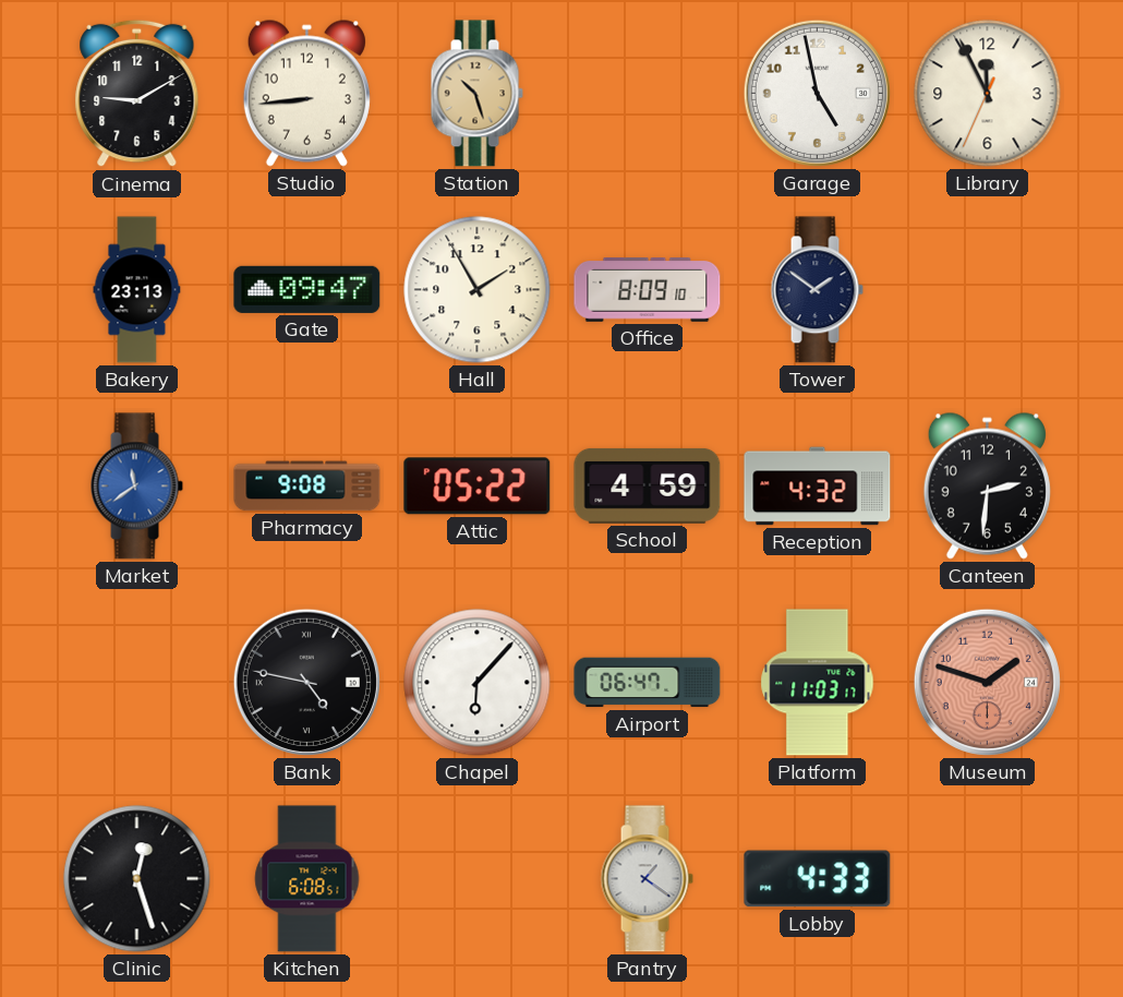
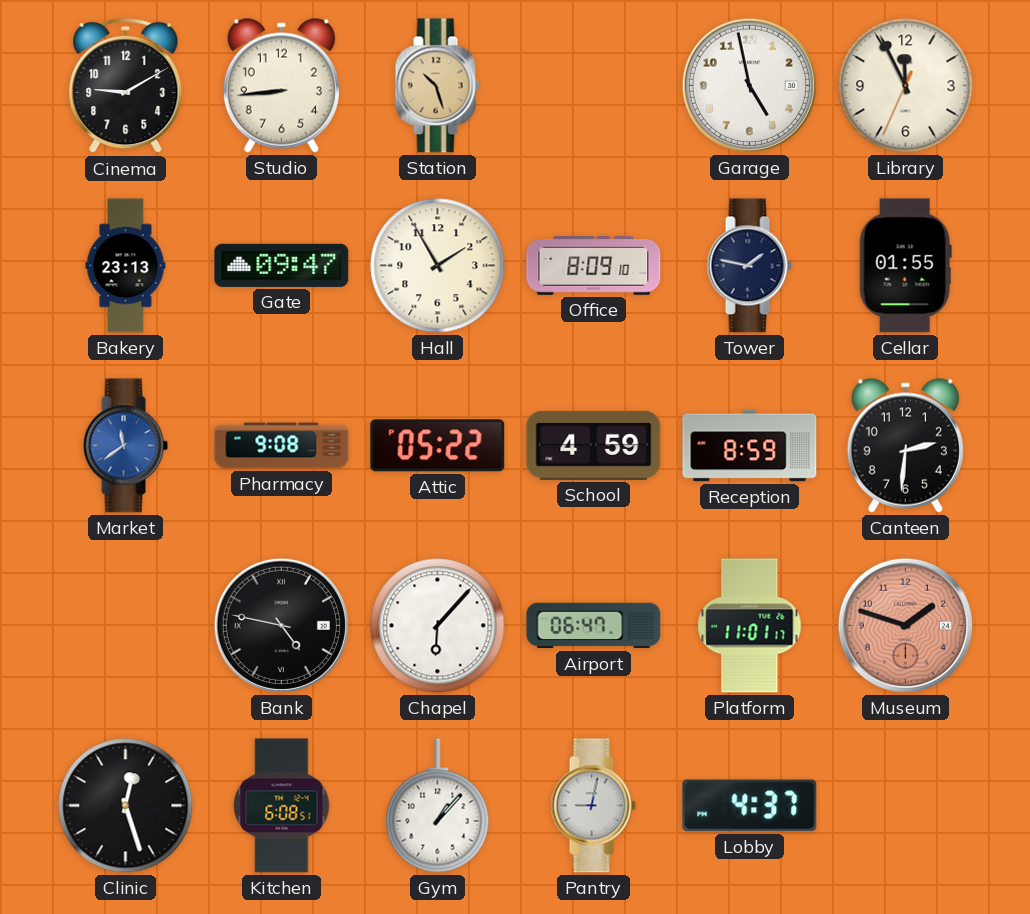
Tower: 1:51 -> 1:47
Cellar: none -> 01:55
Reception: 4:32 -> 8:59
Platform: 11:03 -> 11:01
Gym: none -> 1:07
Pantry: 1:21 -> 9:02
Lobby: 4:33 -> 4:37
